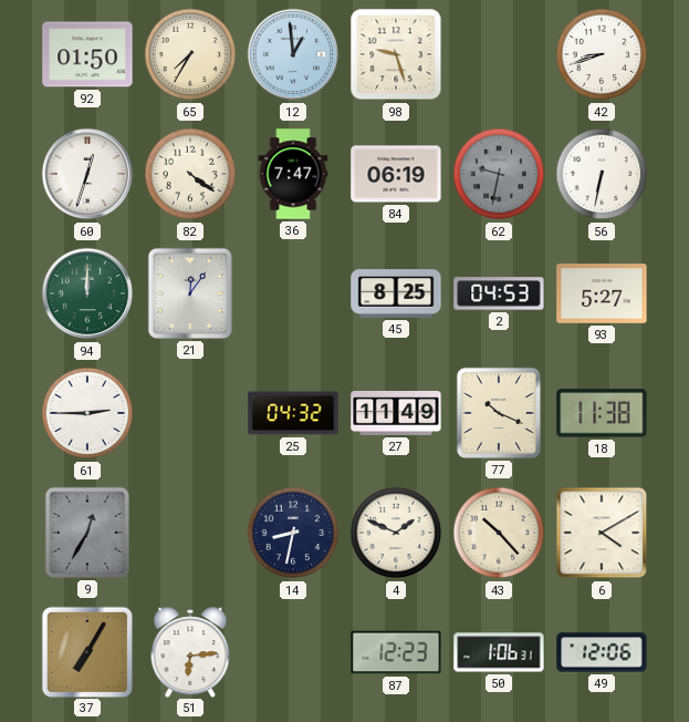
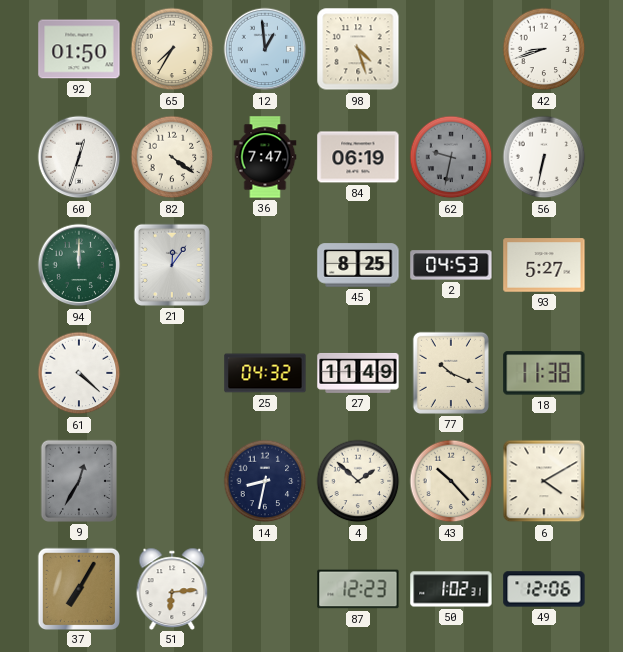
98: 9:27 -> 4:27
61: 2:45 -> 4:22
4: 1:49 -> 1:52
50: 1:06 -> 1:02
